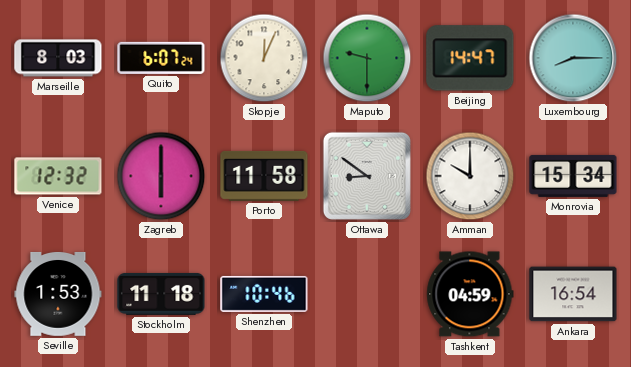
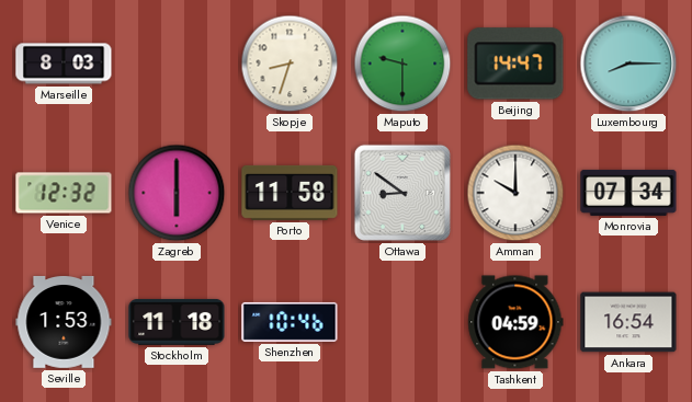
Quito: 6:07 -> none
Skopje: 12:04 -> 8:33
Monrovia: 15:34 -> 07:34
